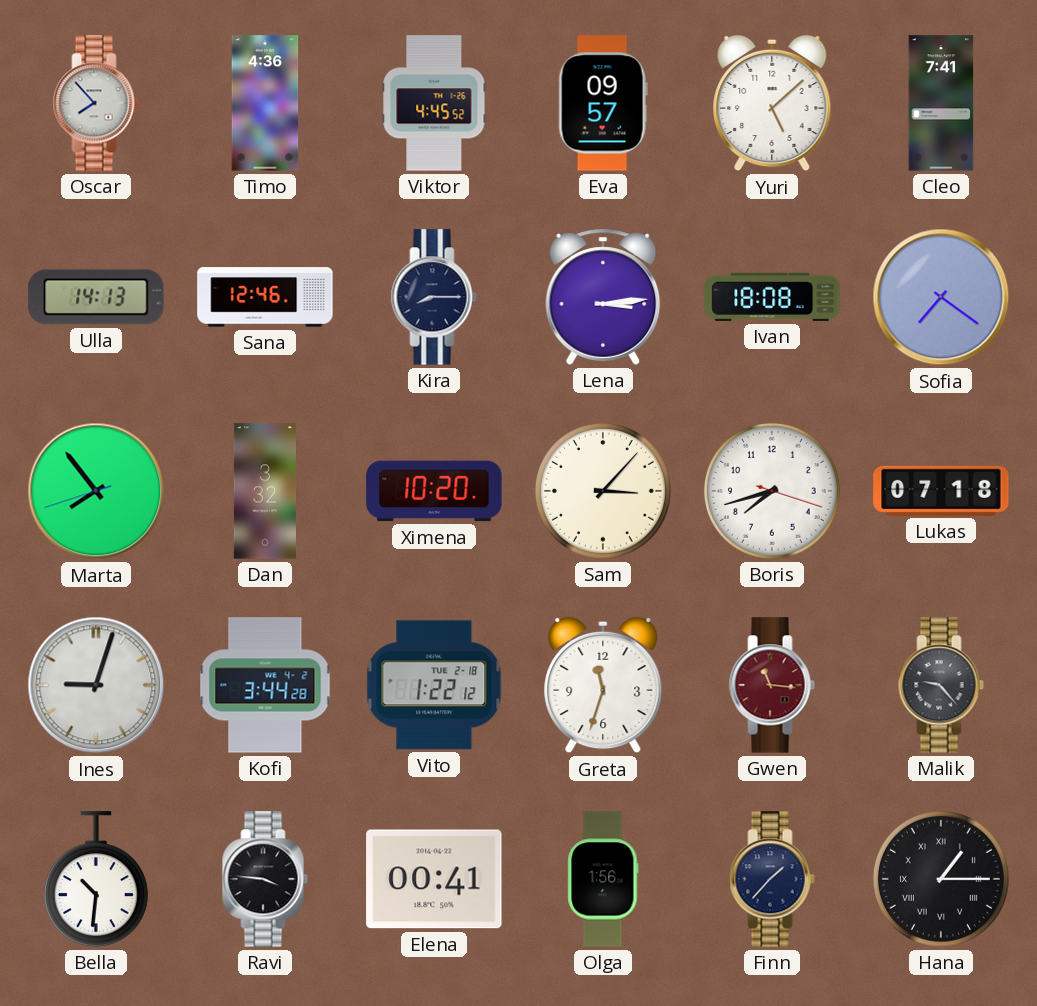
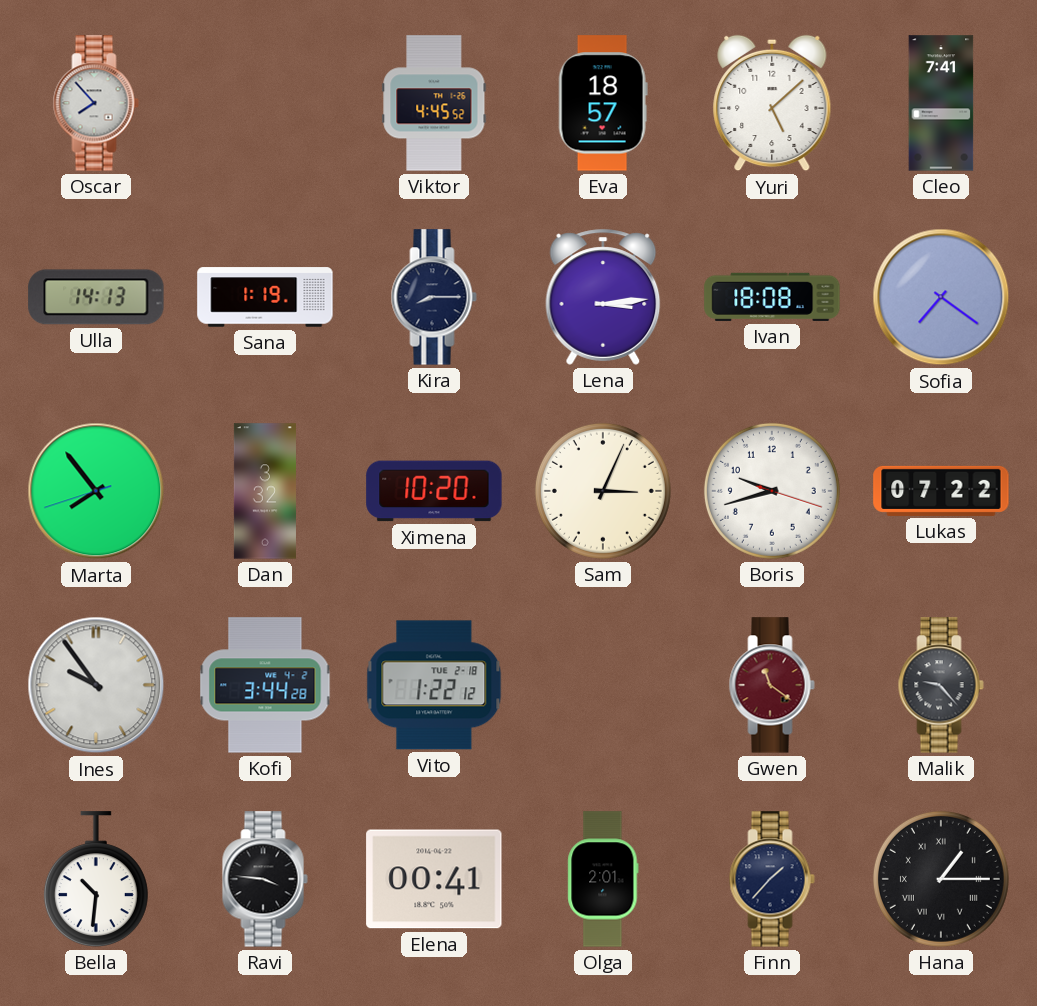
Timo: 4:36 -> none
Eva: 09:57 -> 18:57
Sana: 12:46 -> 1:19
Sam: 3:07 -> 3:04
Boris: 7:42 -> 9:42
Lukas: 07:18 -> 07:22
Ines: 9:03 -> 9:54
Greta: 11:33 -> none
Gwen: 11:16 -> 11:21
Olga: 1:56 -> 2:01
